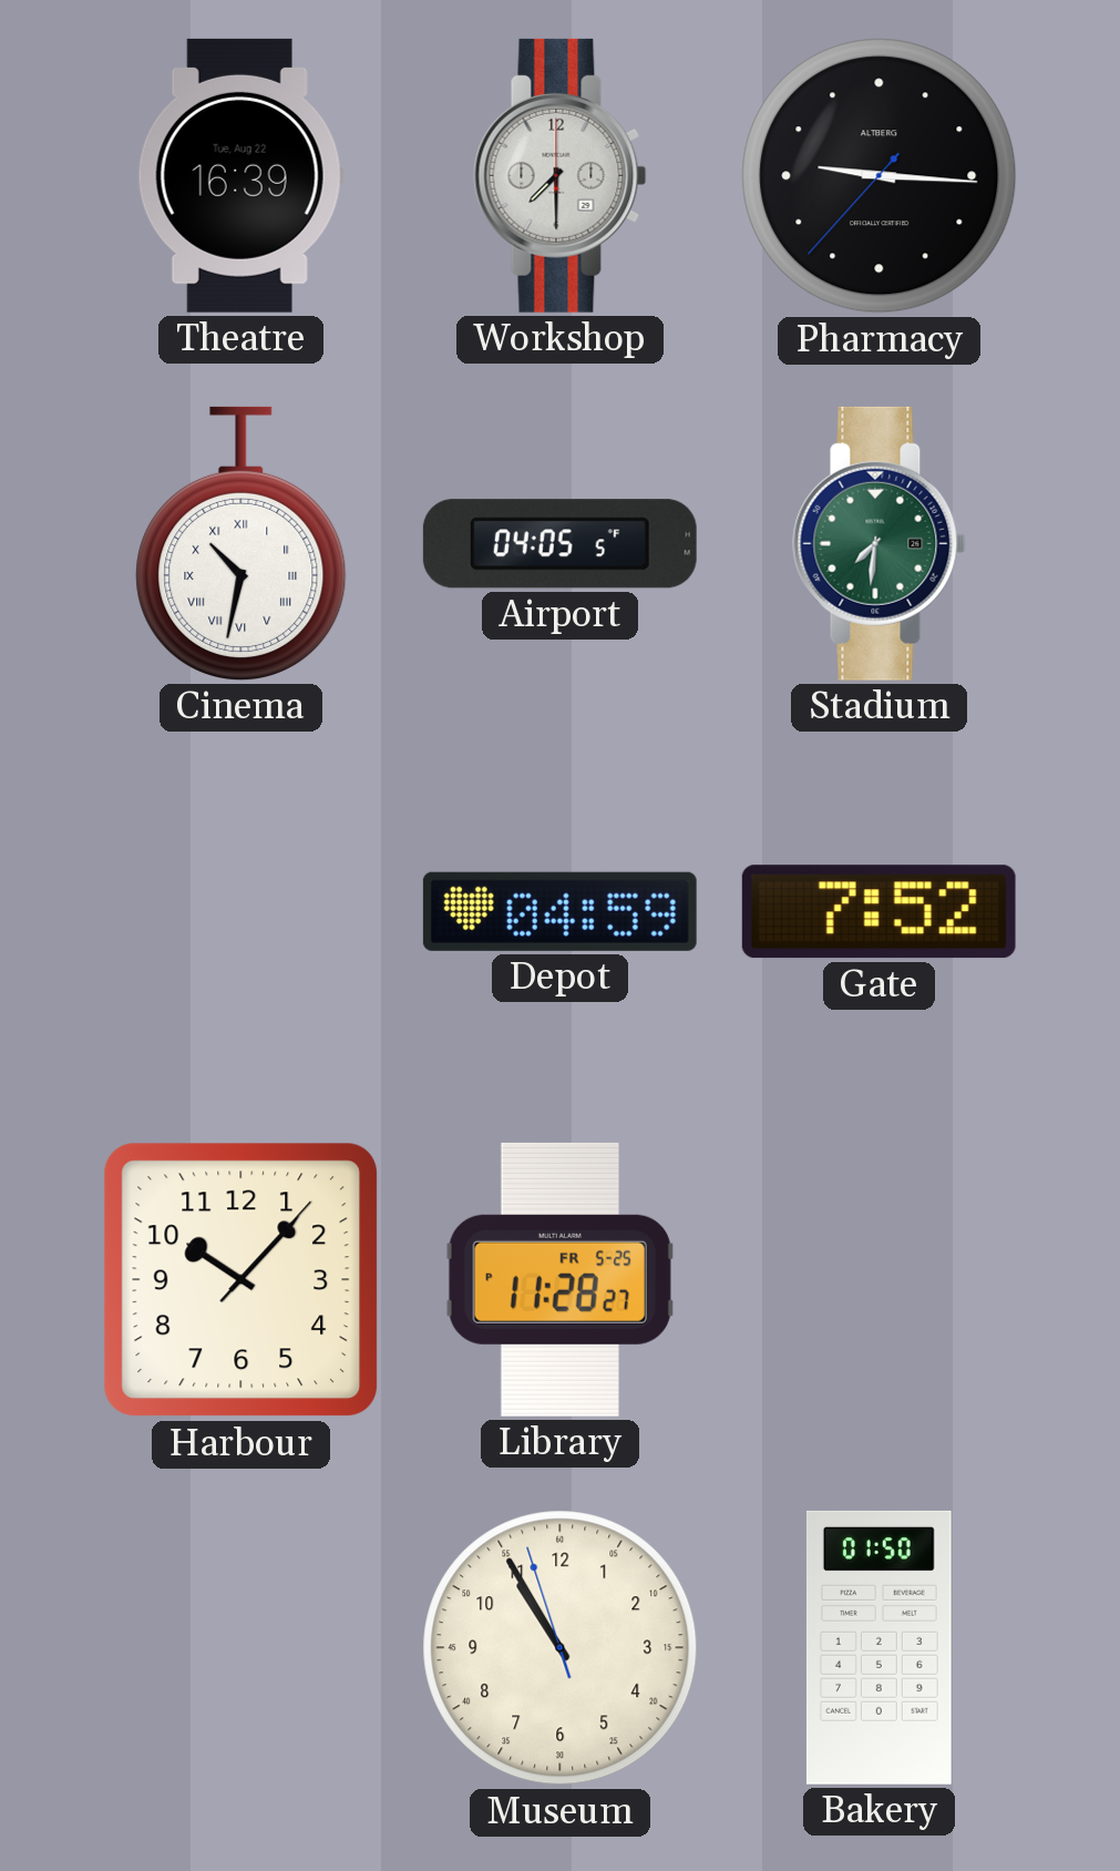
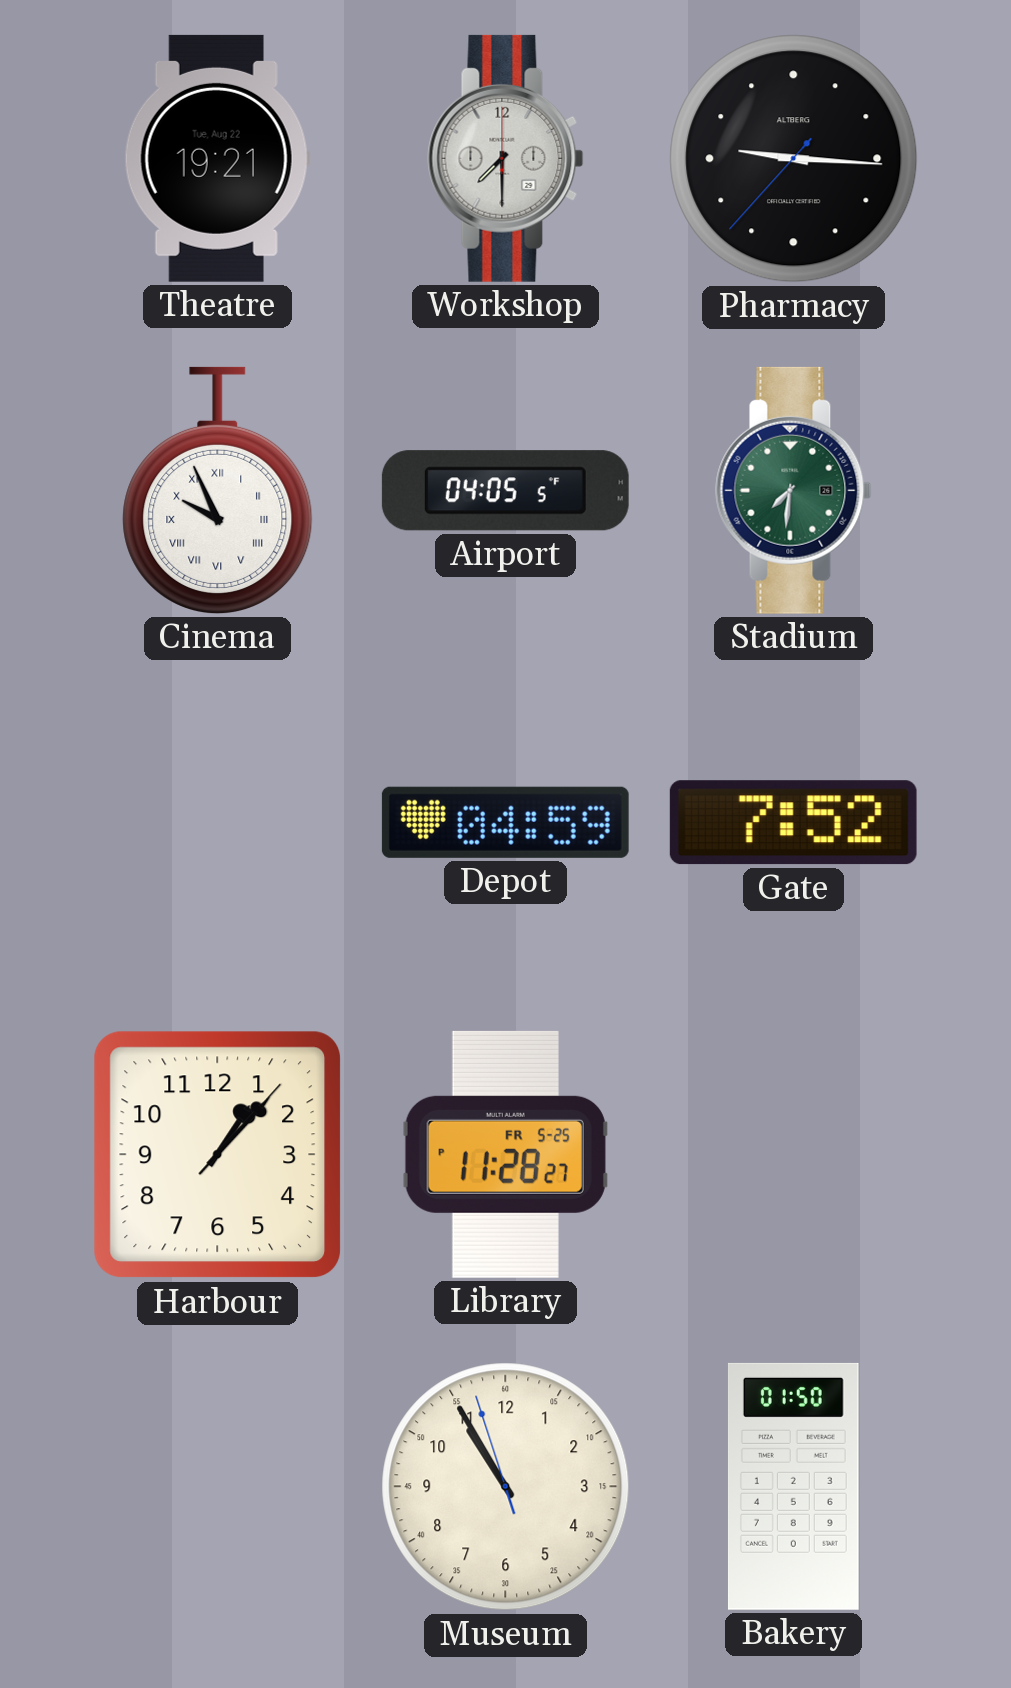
Theatre: 16:39 -> 19:21
Cinema: 10:32 -> 9:56
Harbour: 10:07 -> 1:07
